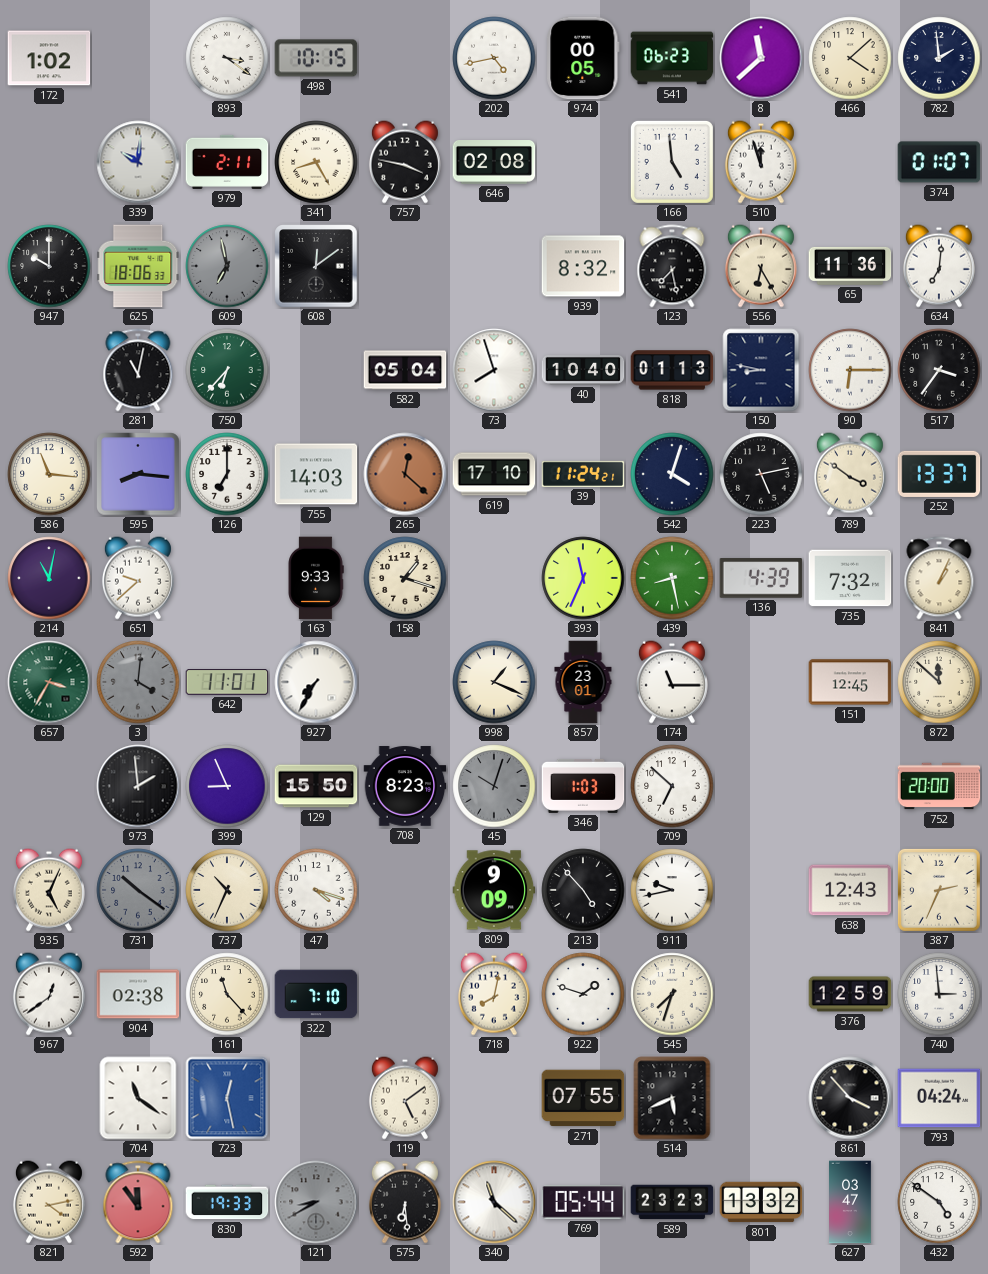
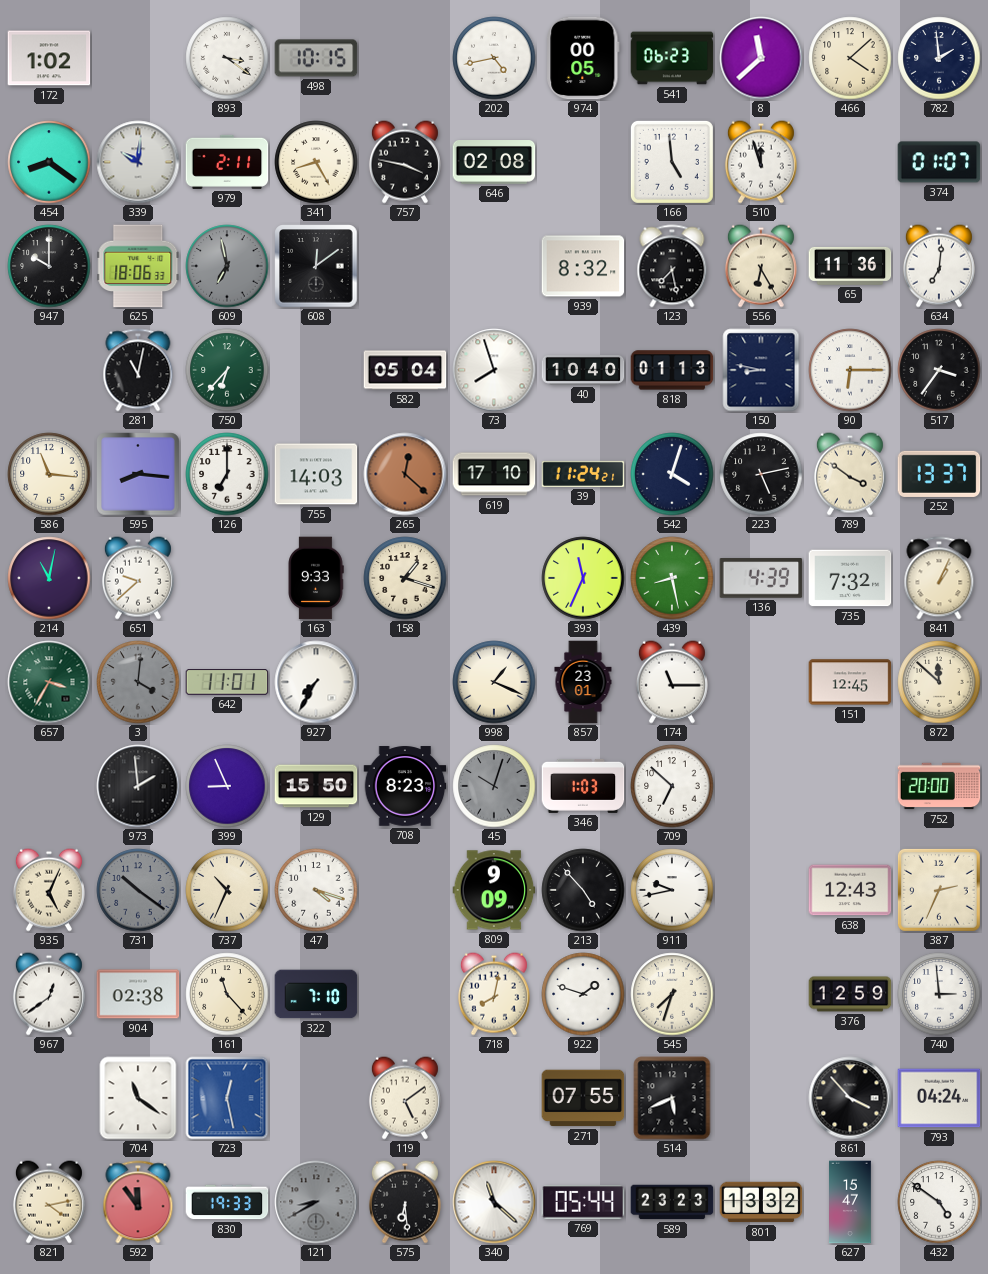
454: none -> 8:21
627: 03:47 -> 15:47
